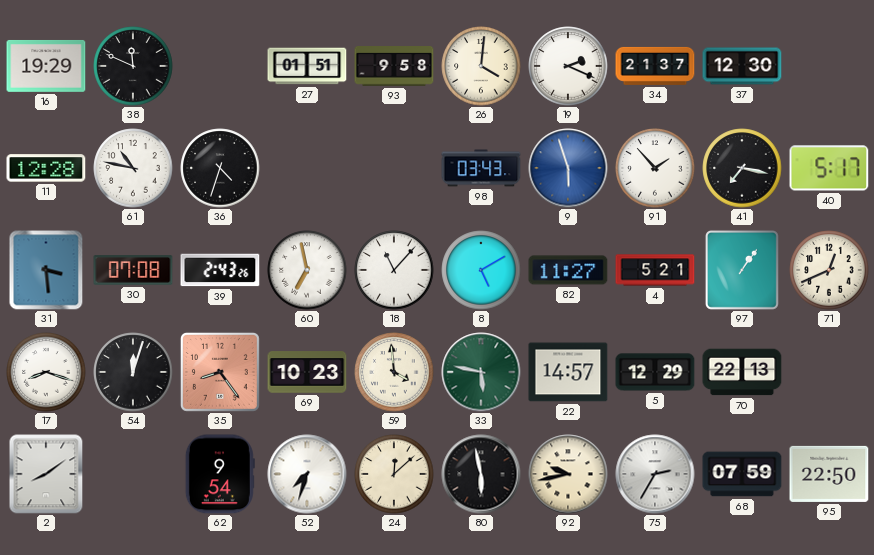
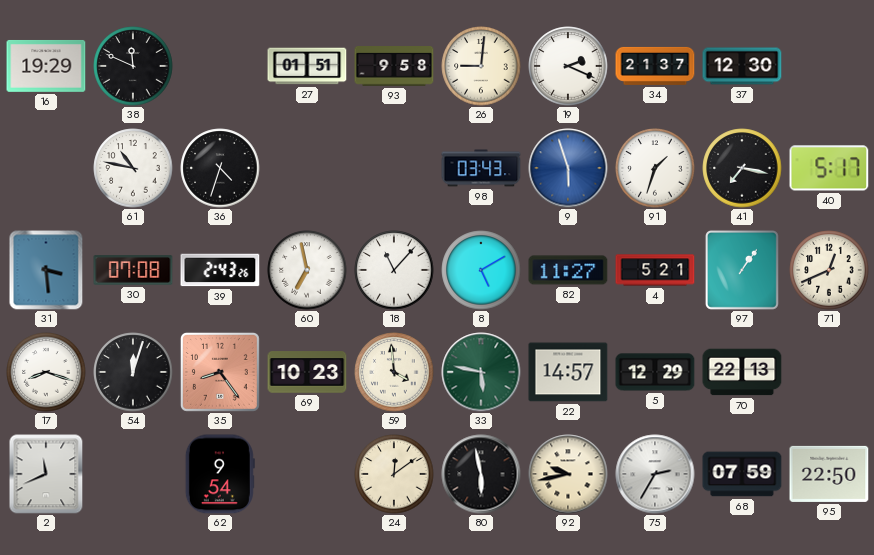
26: 4:01 -> 9:01
11: 12:28 -> none
91: 1:53 -> 1:33
2: 8:09 -> 11:41
52: 7:33 -> none
24: 12:08 -> 12:09
